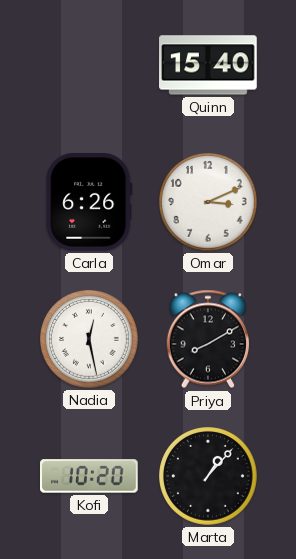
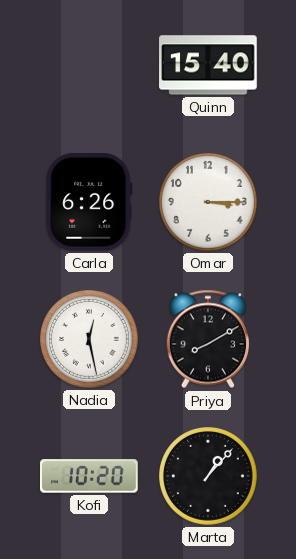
Omar: 3:11 -> 3:15
